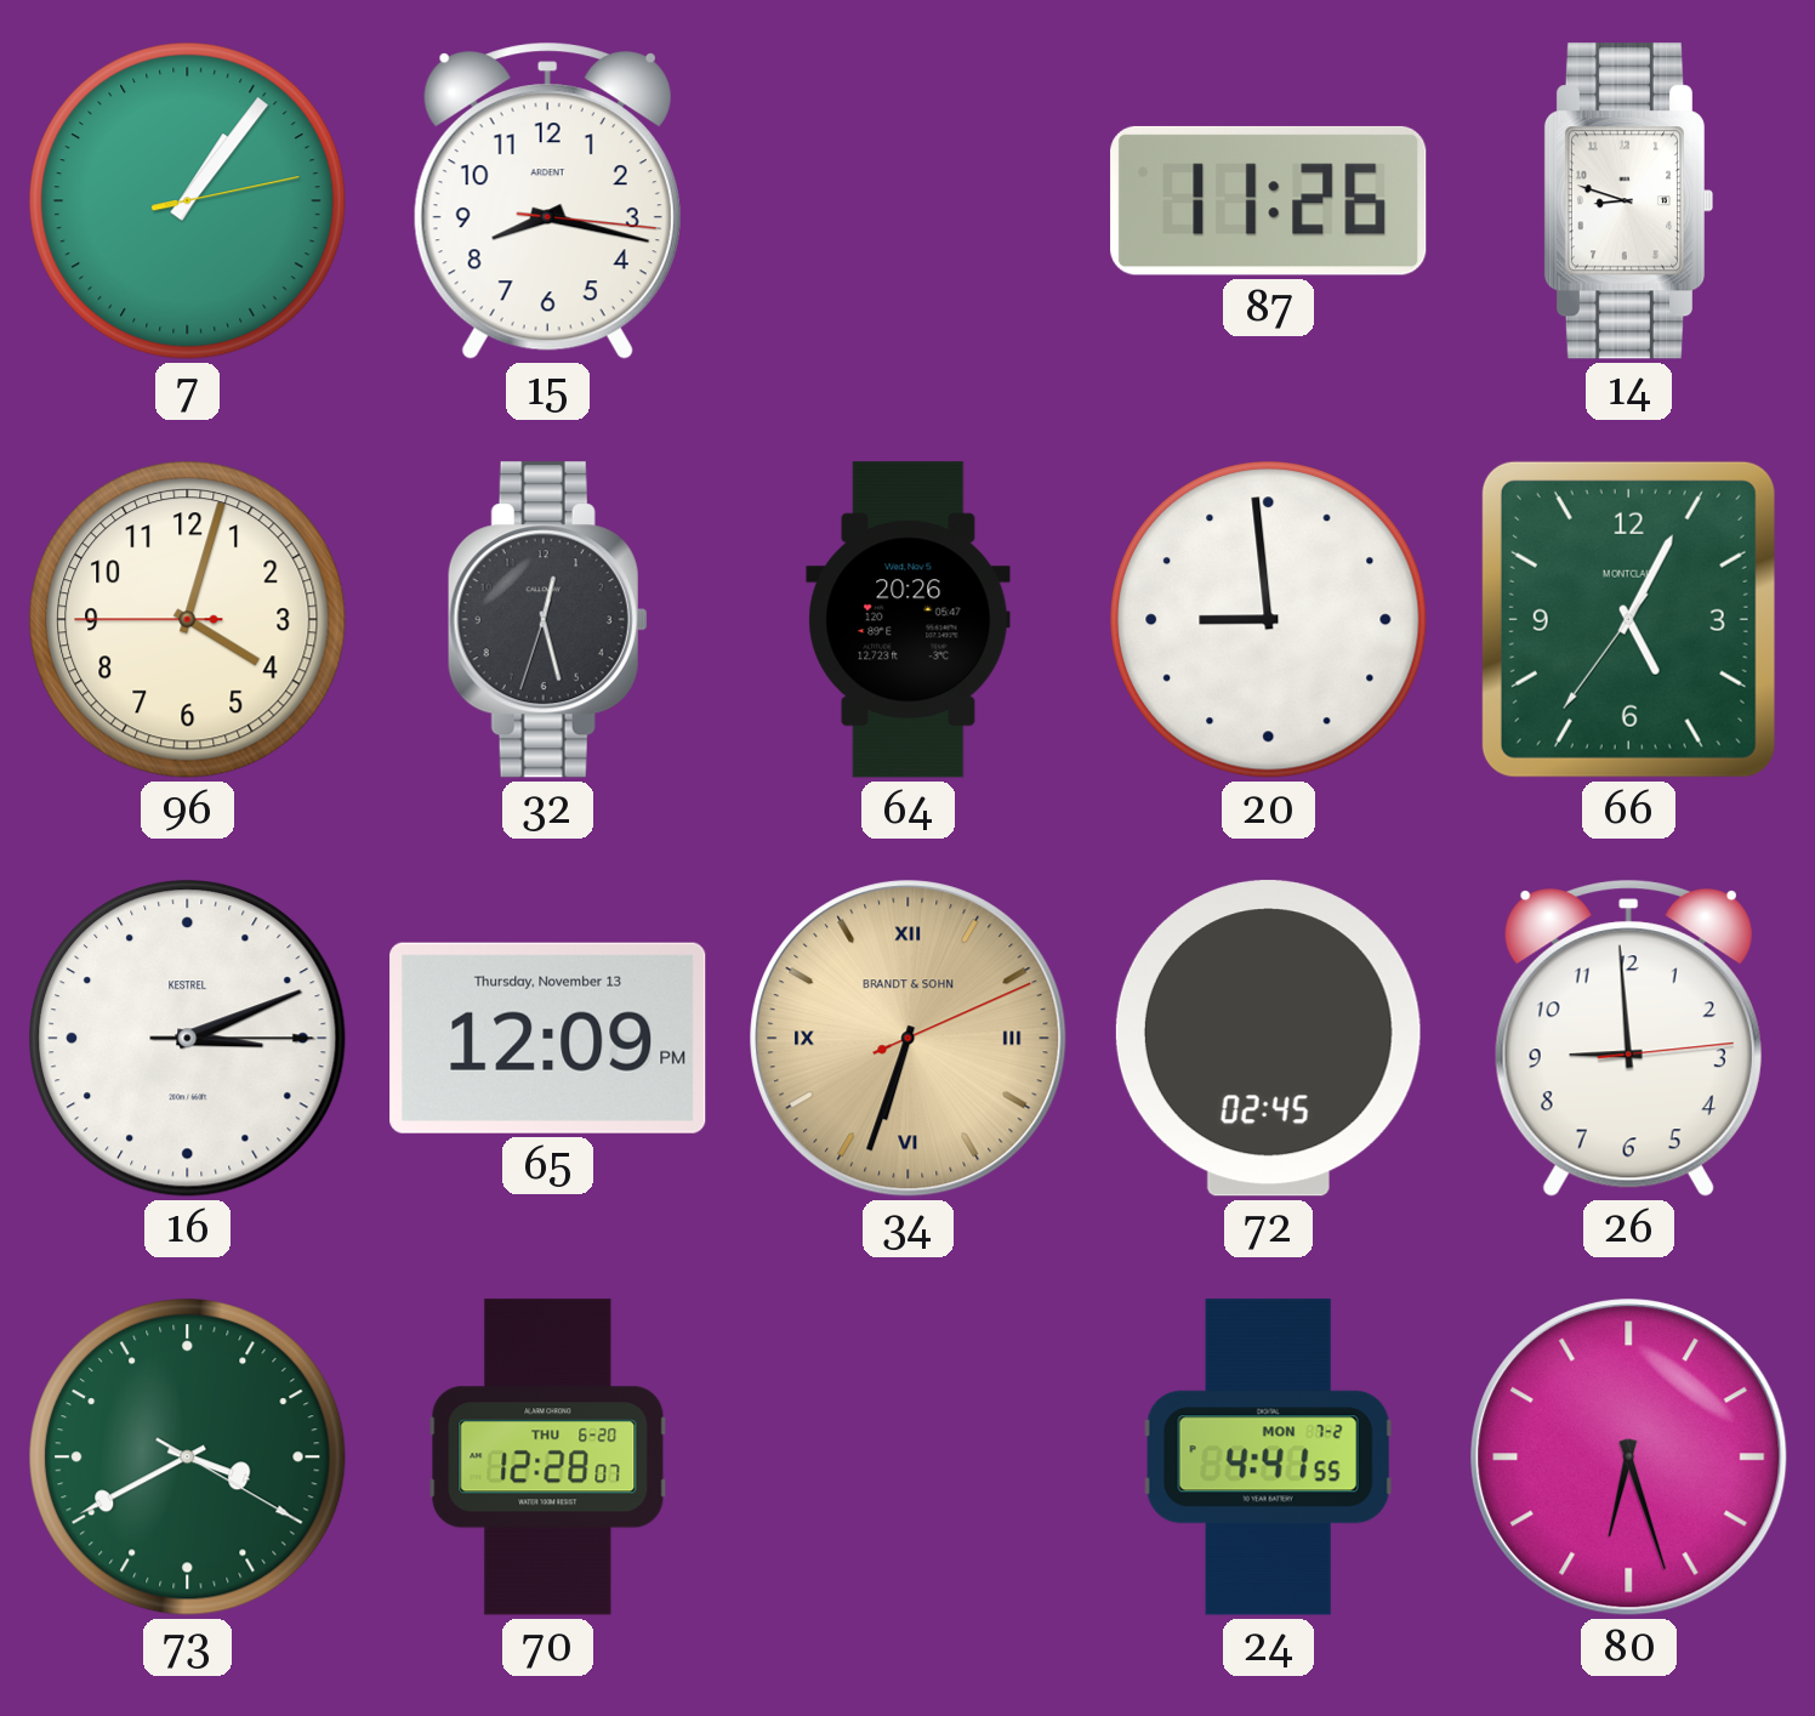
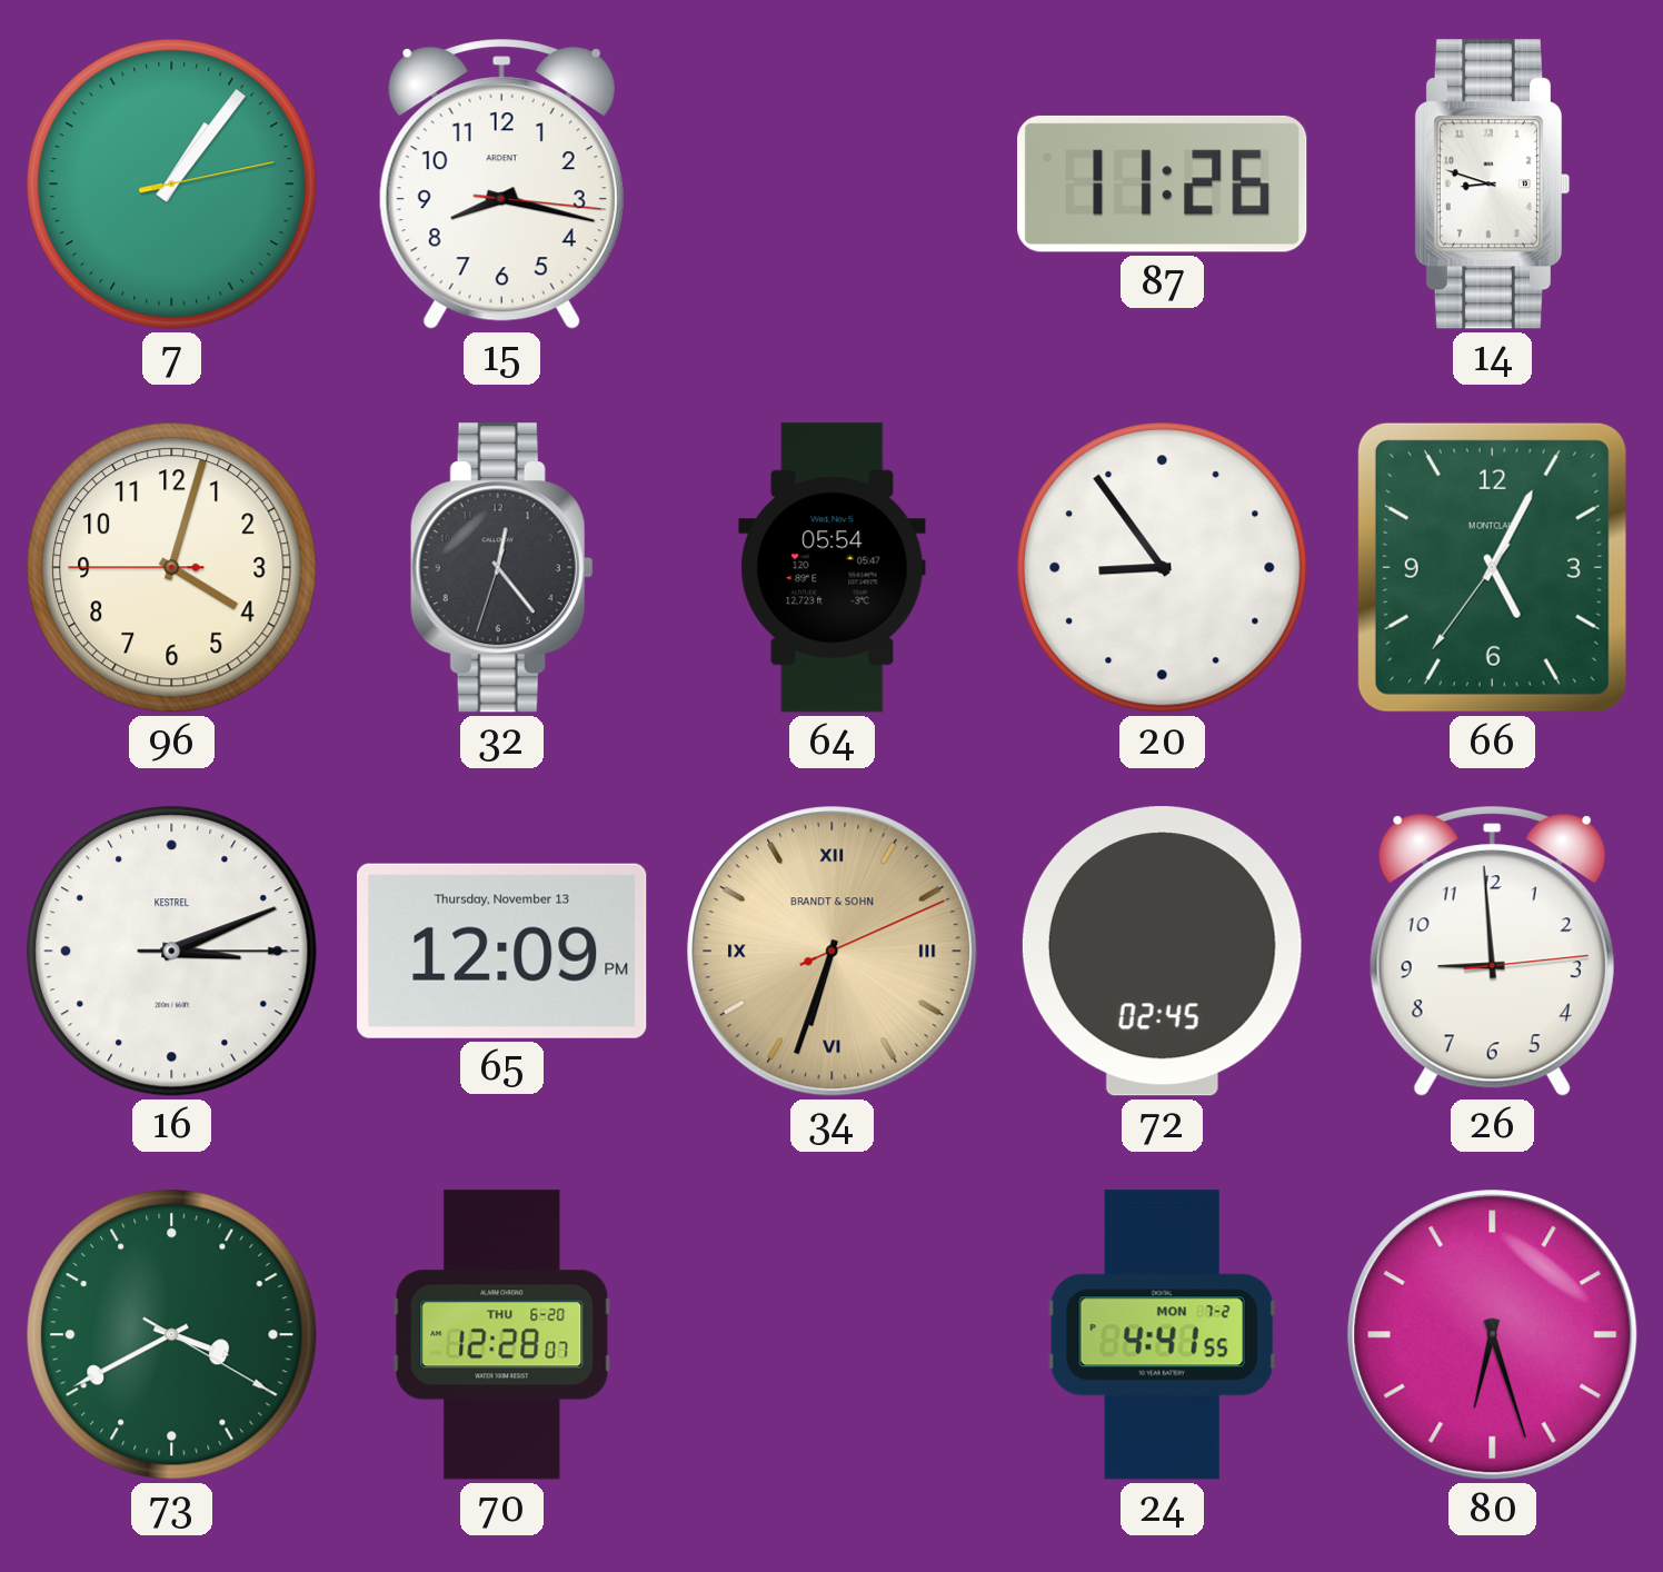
32: 12:27 -> 12:23
64: 20:26 -> 05:54
20: 8:59 -> 8:54
